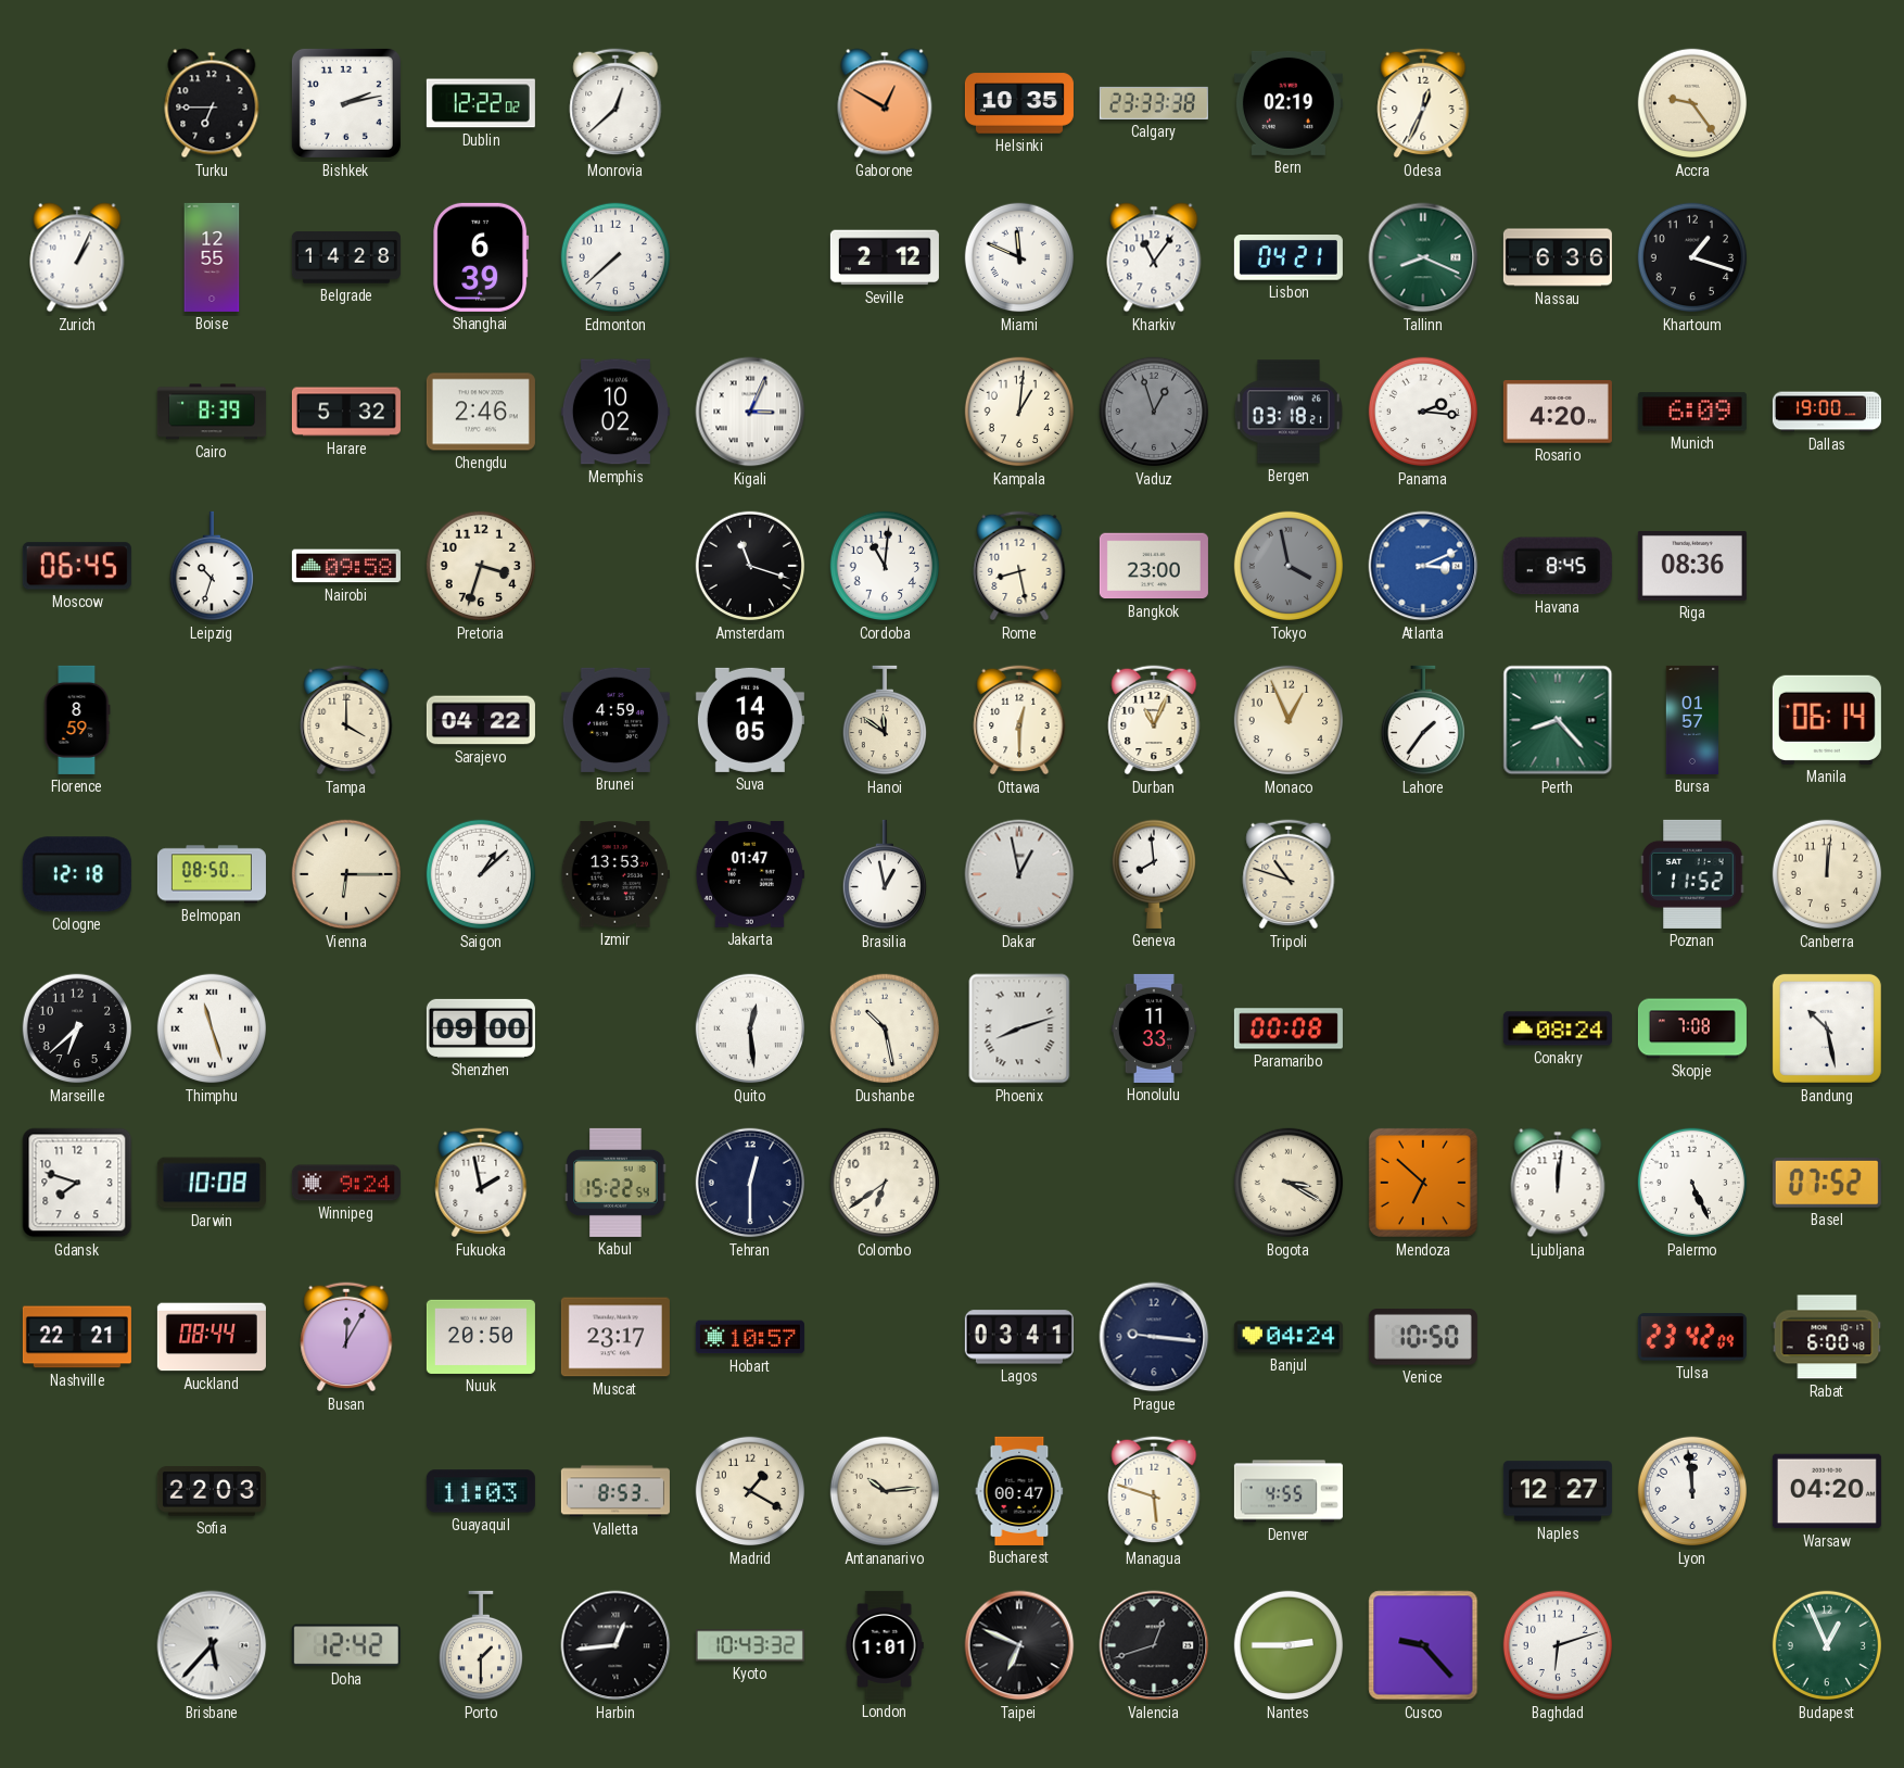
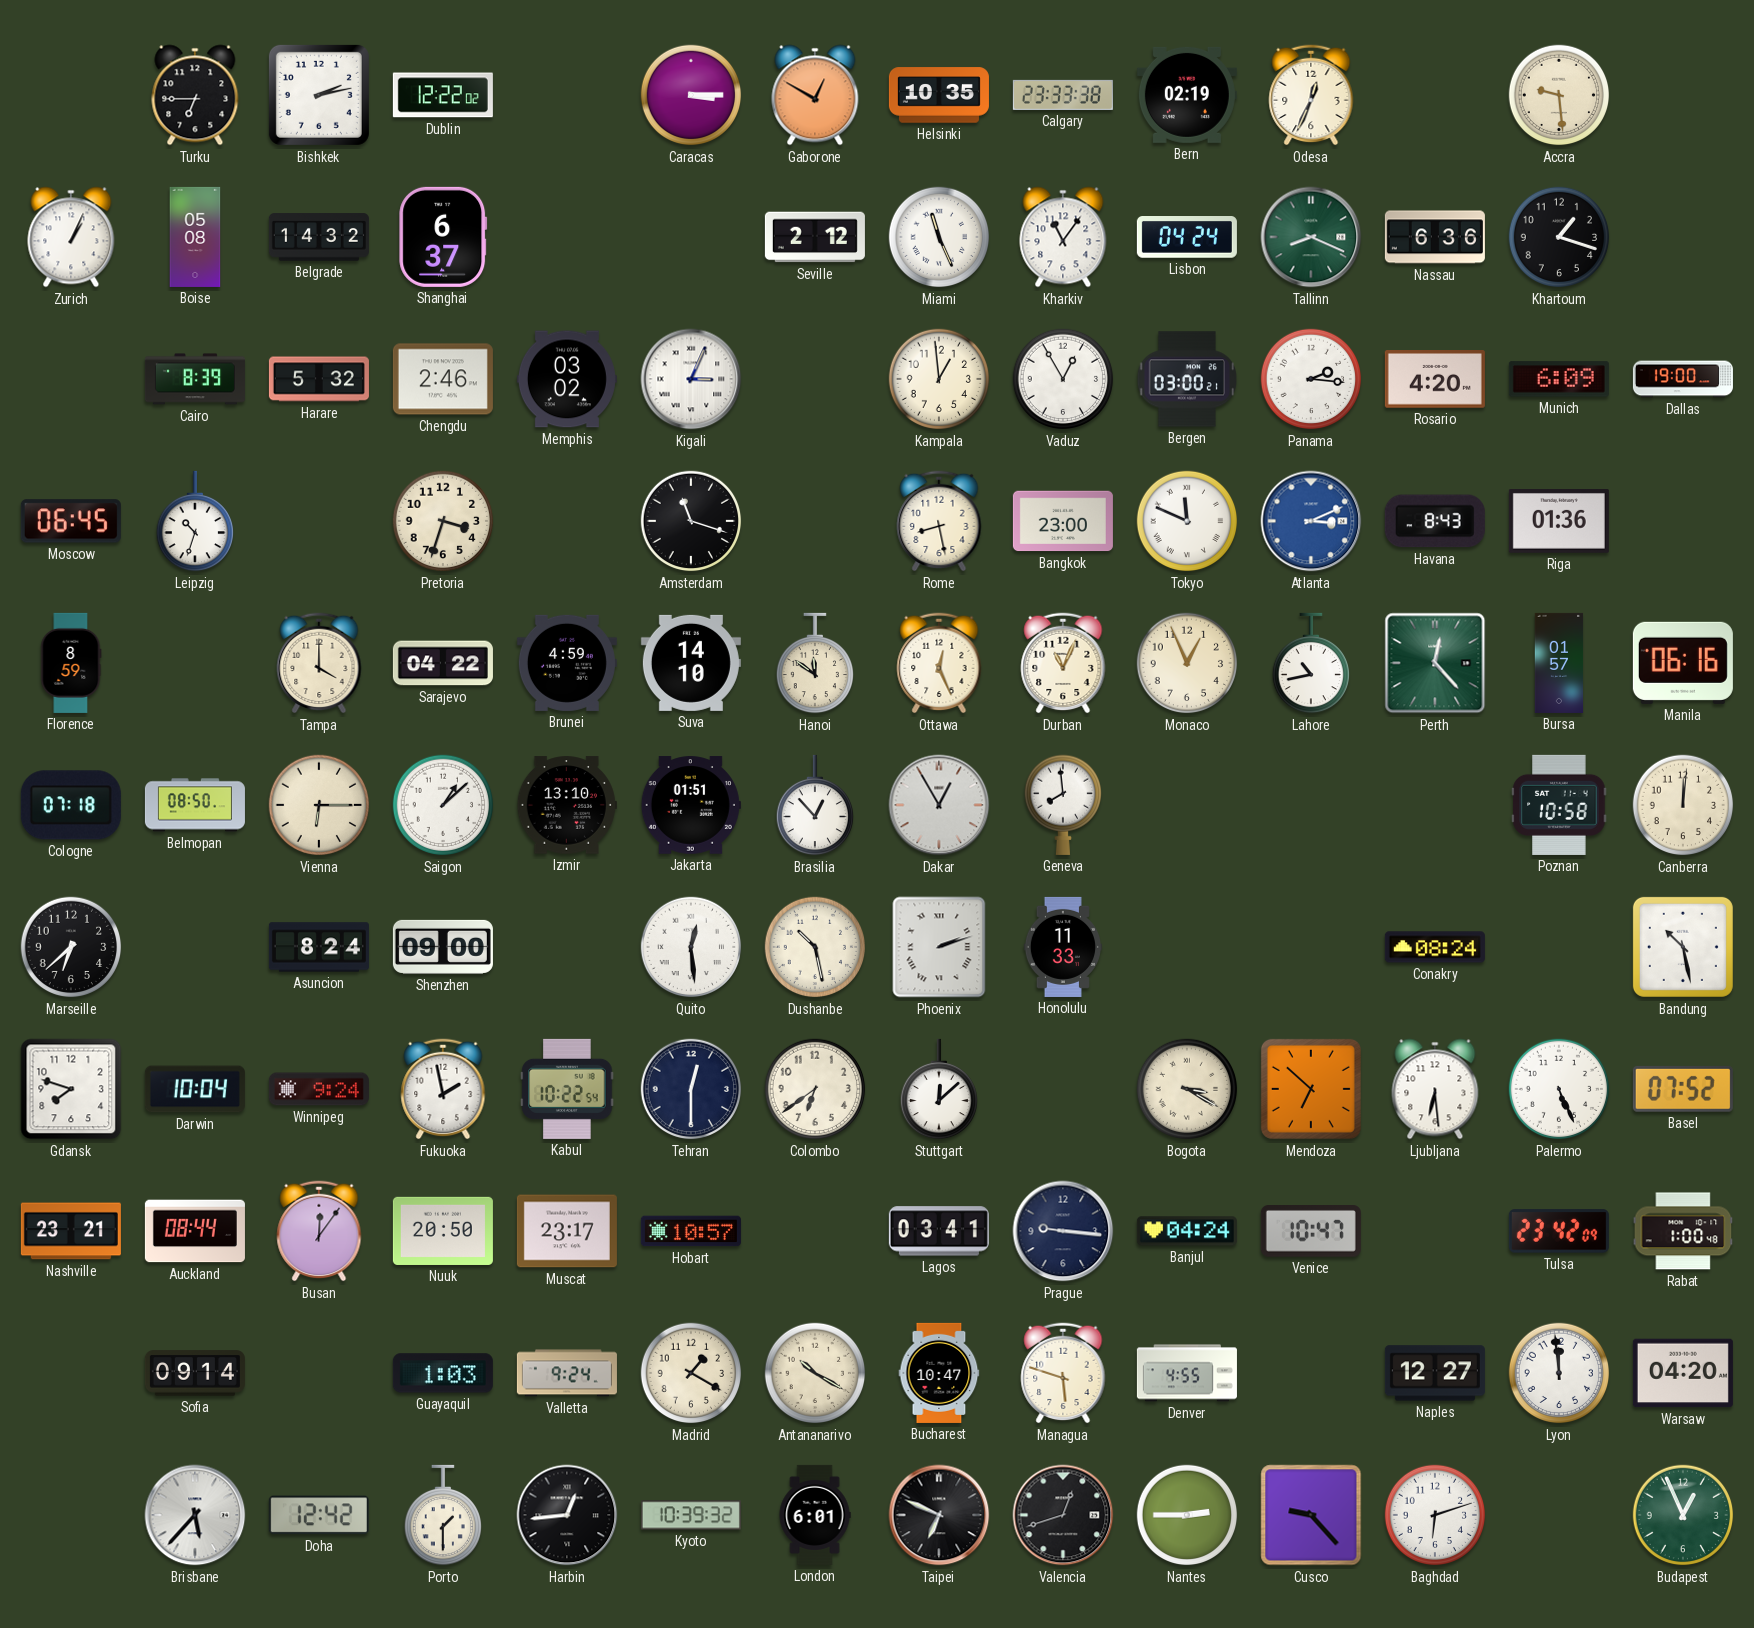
Monrovia: 12:38 -> none
Caracas: none -> 3:15
Accra: 9:24 -> 9:29
Boise: 12:55 -> 05:08
Belgrade: 14:28 -> 14:32
Shanghai: 6:39 -> 6:37
Edmonton: 7:38 -> none
Miami: 11:49 -> 11:26
Lisbon: 04:21 -> 04:24
Memphis: 10:02 -> 03:02
Kampala: 1:01 -> 12:59
Vaduz: 12:57 -> 12:55
Vaduz dial: grey -> white
Bergen: 03:18 -> 03:00
Nairobi: 09:58 -> none
Cordoba: 11:01 -> none
Tokyo: 3:58 -> 11:49
Tokyo dial: grey -> white
Havana: 8:45 -> 8:43
Riga: 08:36 -> 01:36
Suva: 14:05 -> 14:10
Ottawa: 12:30 -> 12:26
Lahore: 1:36 -> 10:43
Perth: 8:23 -> 12:23
Manila: 06:14 -> 06:16
Cologne: 12:18 -> 07:18
Izmir: 13:53 -> 13:10
Jakarta: 01:47 -> 01:51
Brasilia: 12:58 -> 12:53
Dakar: 12:58 -> 12:55
Tripoli: 10:48 -> none
Poznan: 11:52 -> 10:58
Thimphu: 11:27 -> none
Asuncion: none -> 8:24
Phoenix: 8:12 -> 2:12
Paramaribo: 00:08 -> none
Skopje: 7:08 -> none
Darwin: 10:08 -> 10:04
Kabul: 15:22 -> 10:22
Stuttgart: none -> 12:08
Ljubljana: 12:01 -> 6:29
Nashville: 22:21 -> 23:21
Busan: 12:05 -> 12:06
Venice: 10:50 -> 10:47
Rabat: 6:00 -> 1:00
Sofia: 22:03 -> 09:14
Guayaquil: 11:03 -> 1:03
Valletta: 8:53 -> 9:24
Antananarivo: 10:14 -> 10:20
Bucharest: 00:47 -> 10:47
Kyoto: 10:43 -> 10:39
London: 1:01 -> 6:01
